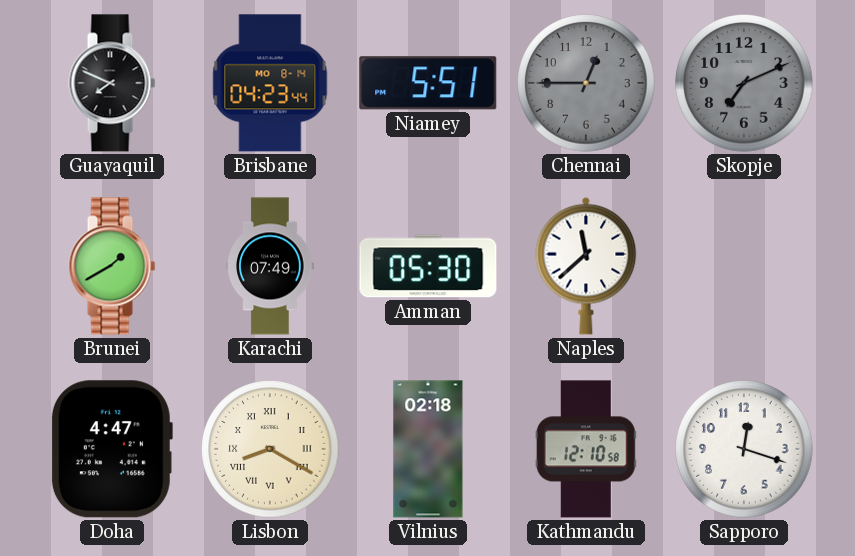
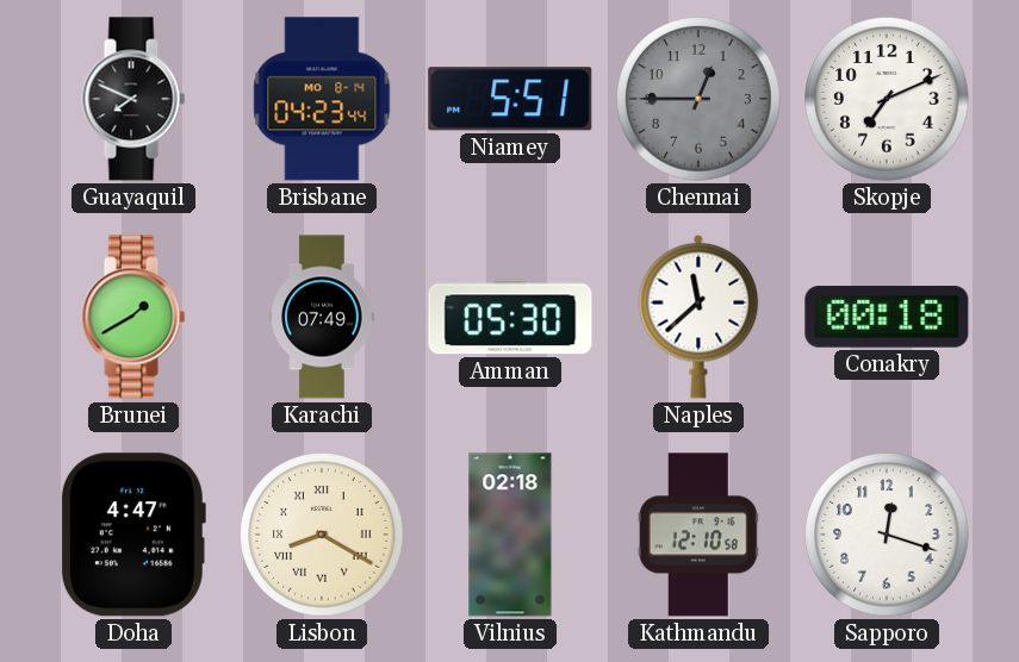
Skopje dial: grey -> white
Conakry: none -> 00:18
